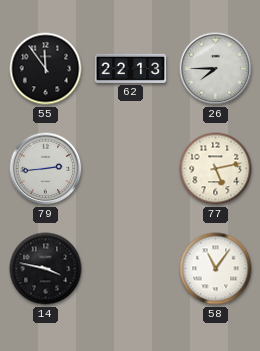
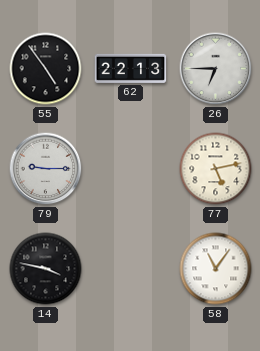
55: 11:54 -> 4:54
26: 7:45 -> 6:45
79: 2:44 -> 9:15
